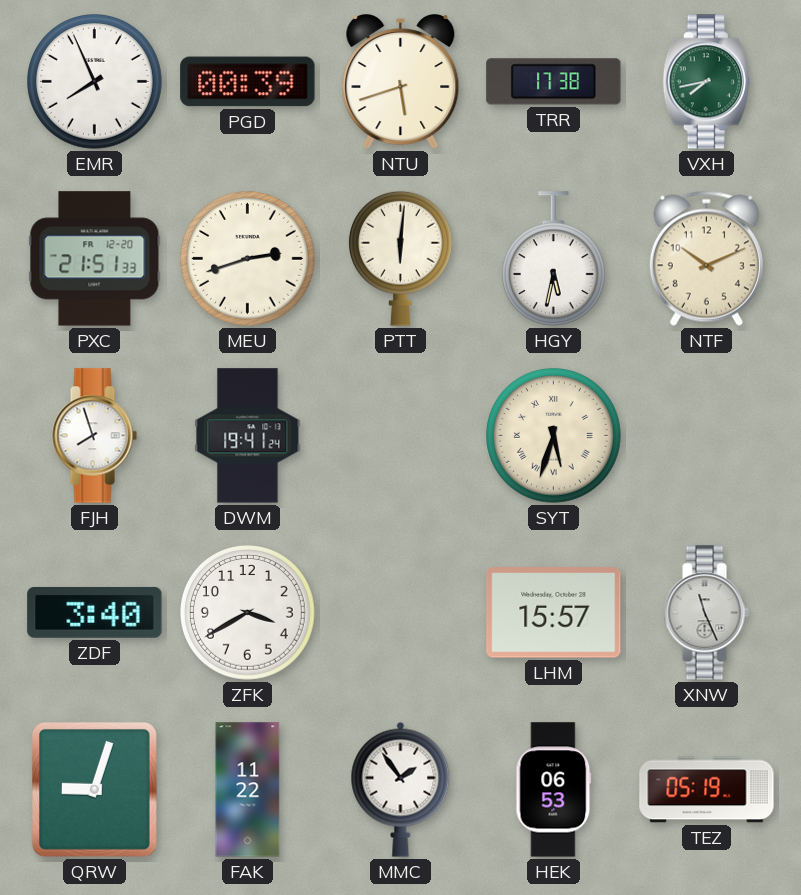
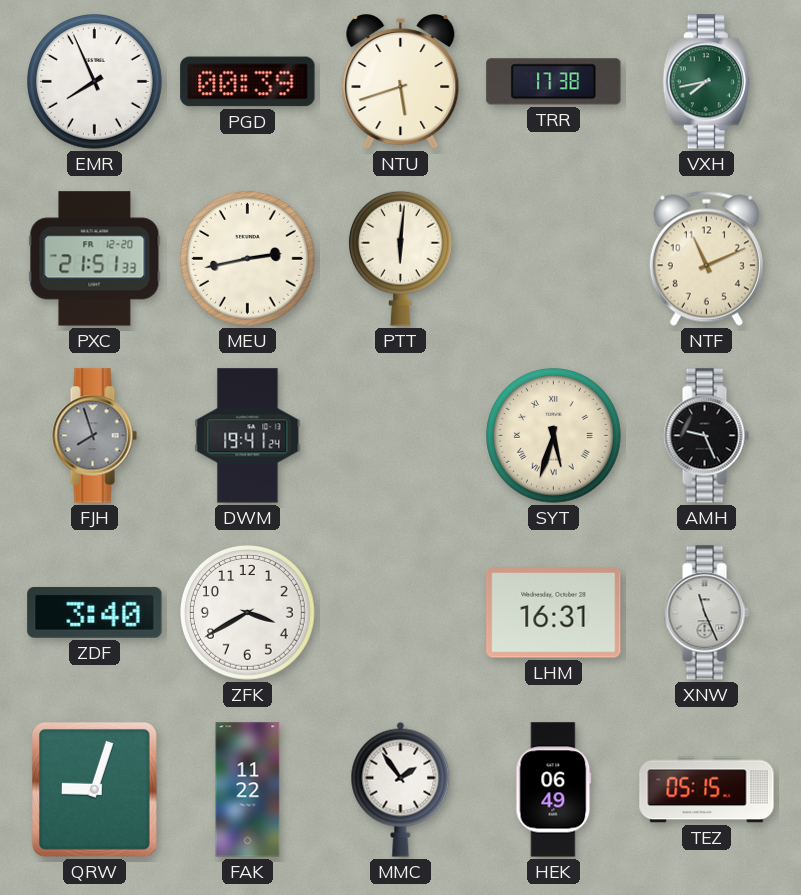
MEU: 2:42 -> 2:43
HGY: 5:32 -> none
NTF: 10:11 -> 11:11
FJH dial: white -> grey
AMH: none -> 9:26
LHM: 15:57 -> 16:31
HEK: 06:53 -> 06:49
TEZ: 05:19 -> 05:15
